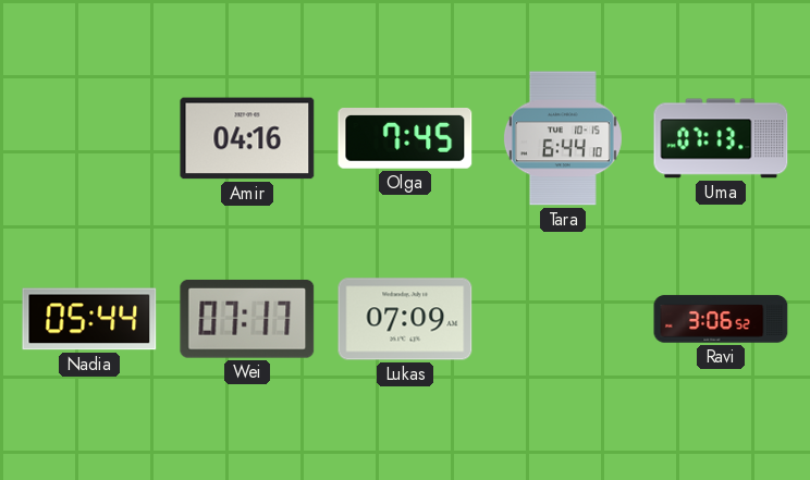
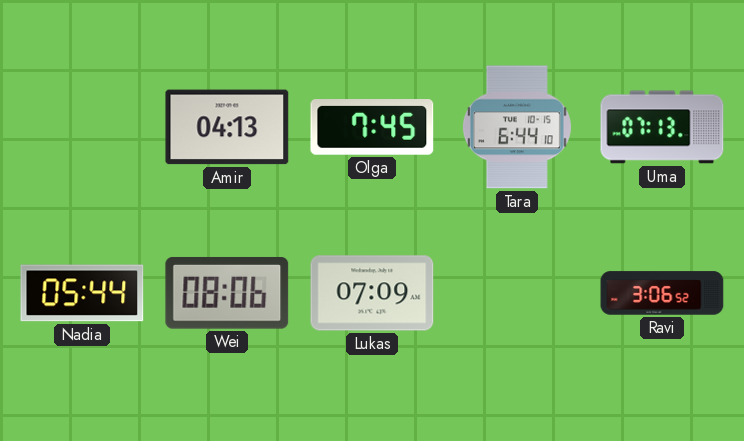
Amir: 04:16 -> 04:13
Wei: 07:17 -> 08:06
